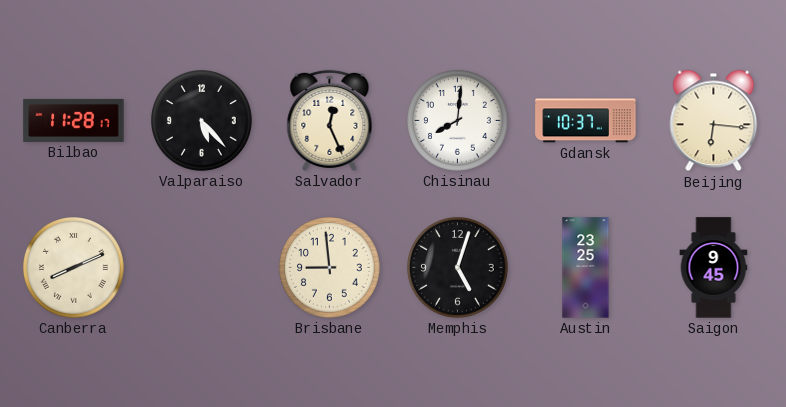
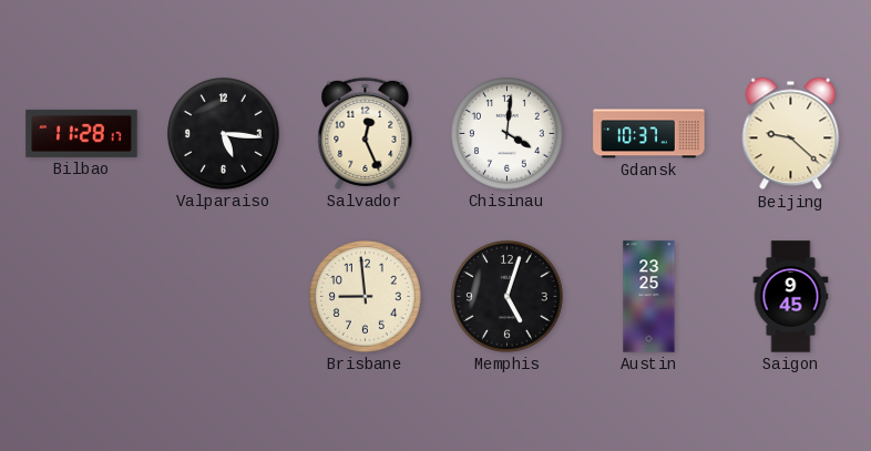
Valparaiso: 5:23 -> 5:16
Chisinau: 8:01 -> 4:01
Beijing: 6:16 -> 9:22
Canberra: 8:11 -> none
